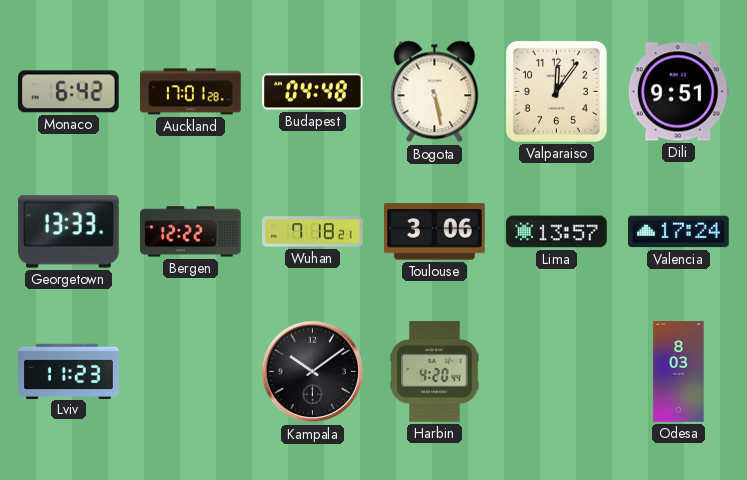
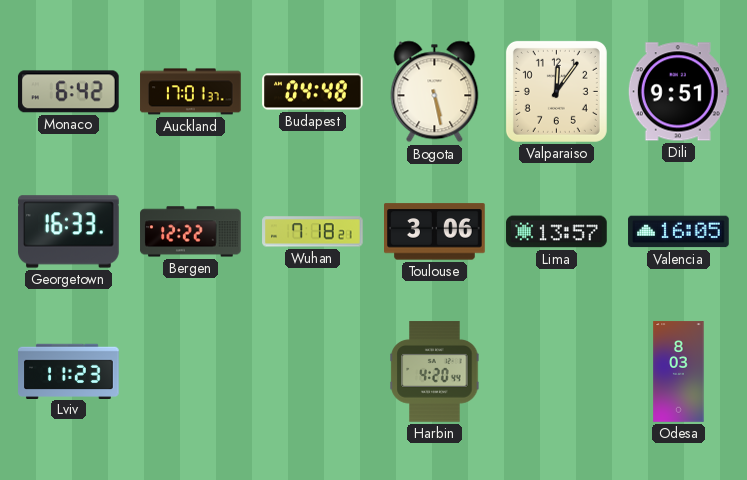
Auckland: 17:01:28 -> 17:01:37
Georgetown: 13:33 -> 16:33
Valencia: 17:24 -> 16:05
Kampala: 10:09 -> none
